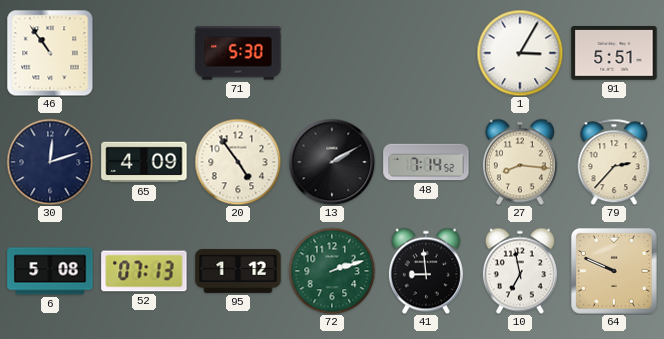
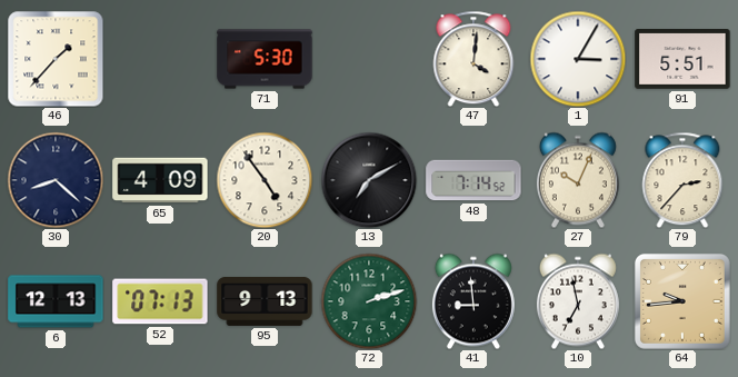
46: 10:54 -> 1:37
47: none -> 4:01
30: 12:12 -> 8:22
13: 2:10 -> 7:10
27: 8:16 -> 10:04
6: 5:08 -> 12:13
95: 1:12 -> 9:13
64: 9:49 -> 9:44
